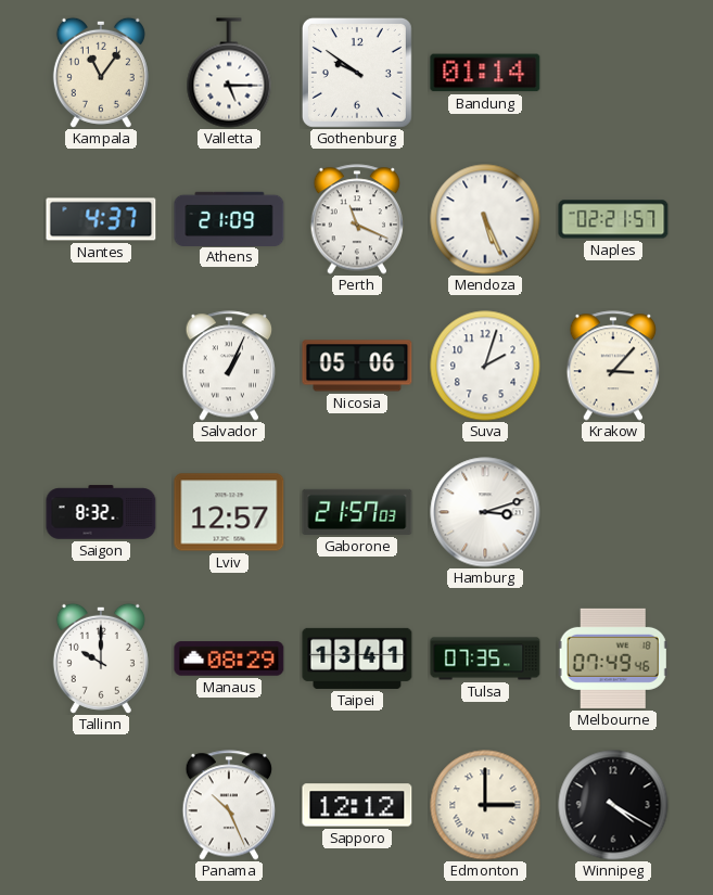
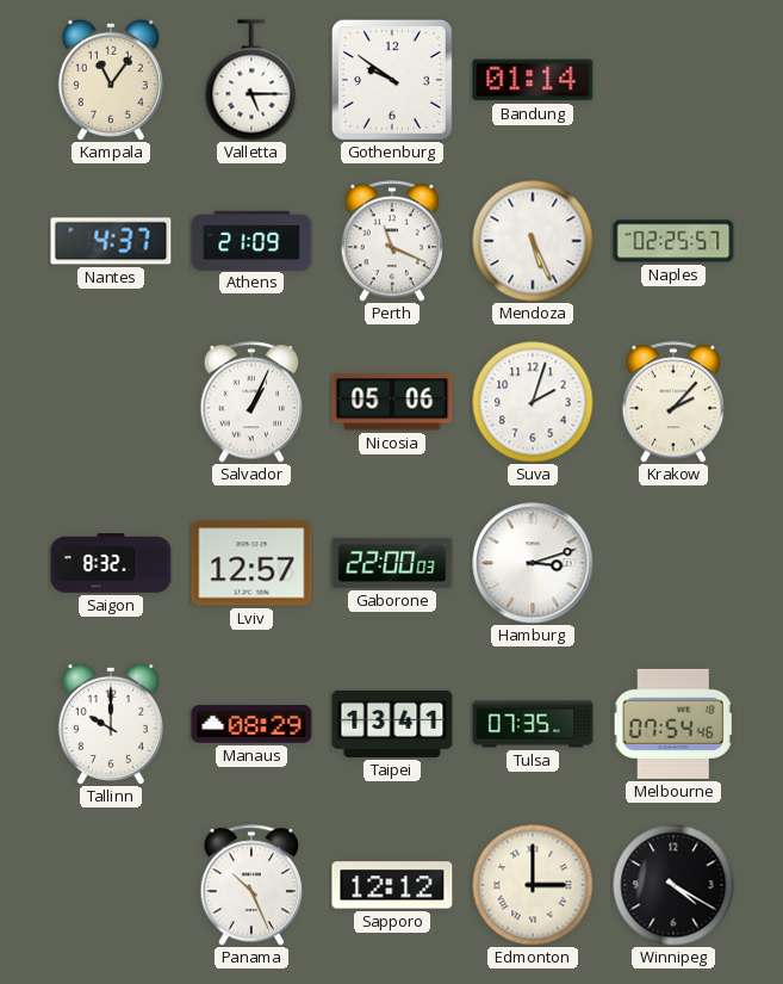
Naples: 02:21 -> 02:25
Krakow: 3:07 -> 2:07
Gaborone: 21:57 -> 22:00
Melbourne: 07:49 -> 07:54
